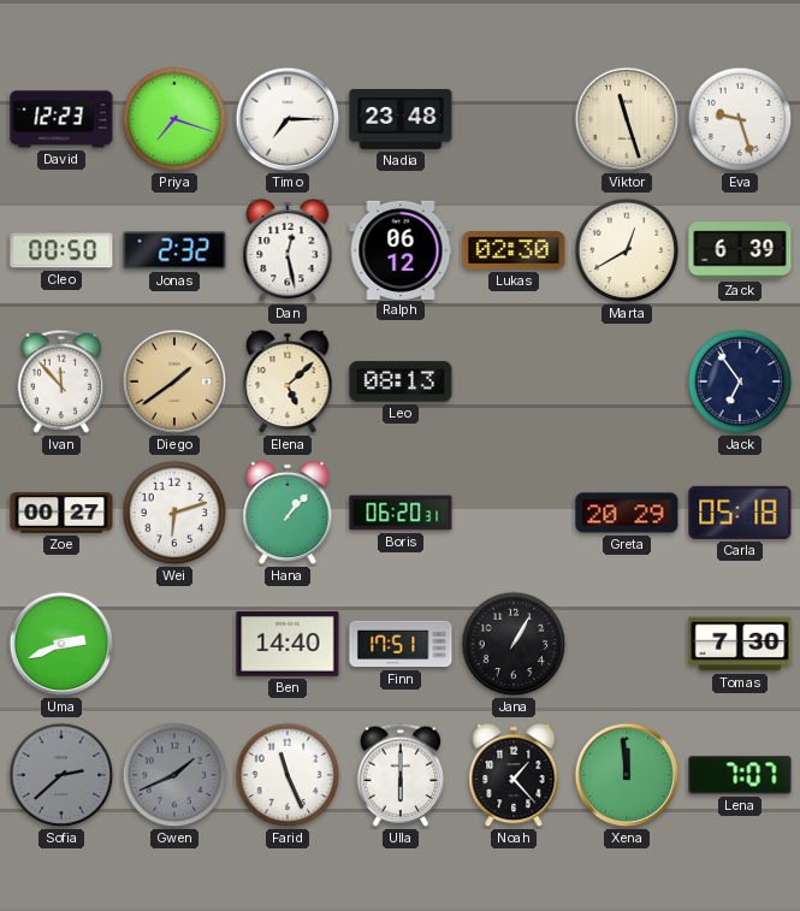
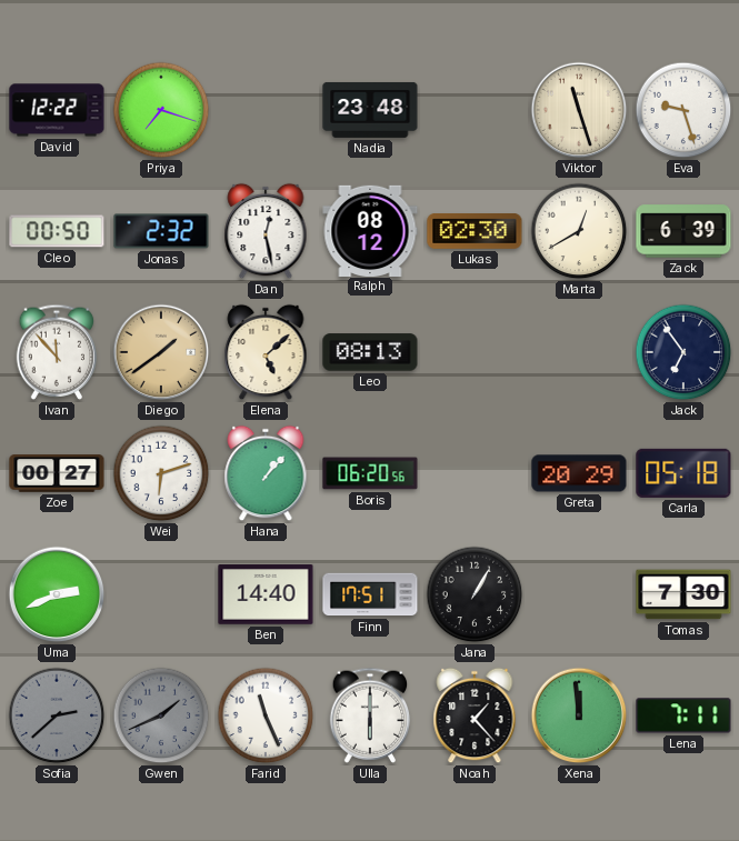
David: 12:23 -> 12:22
Timo: 7:15 -> none
Ralph: 06:12 -> 08:12
Boris: 06:20:31 -> 06:20:56
Lena: 7:07 -> 7:11
